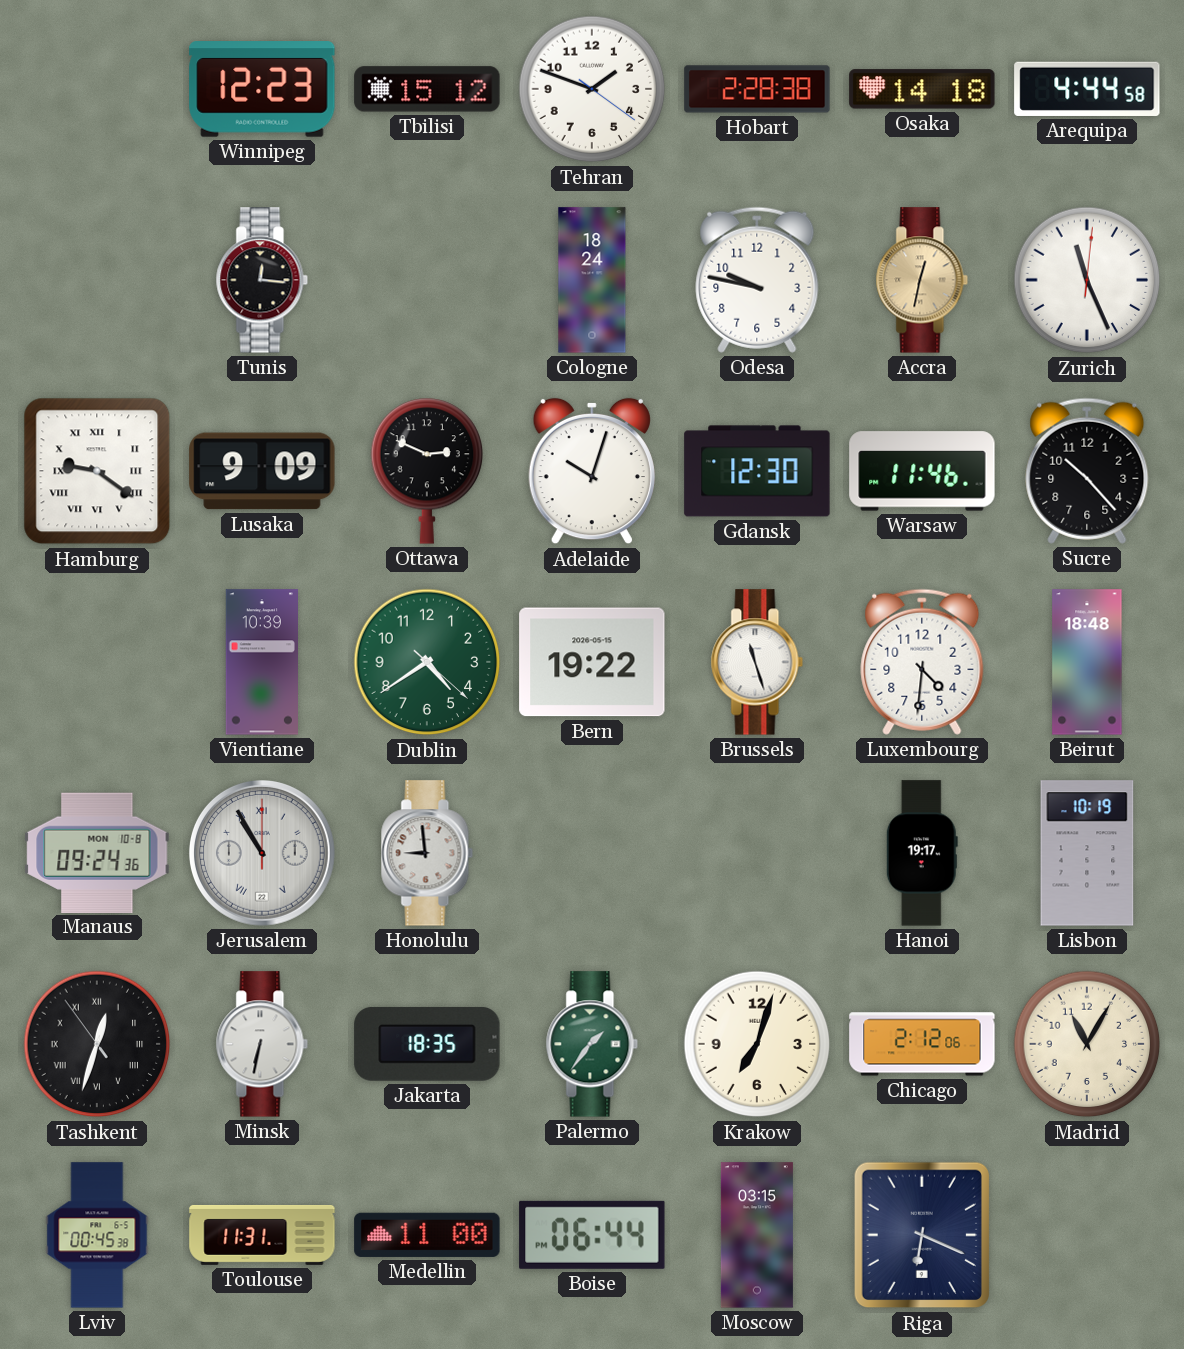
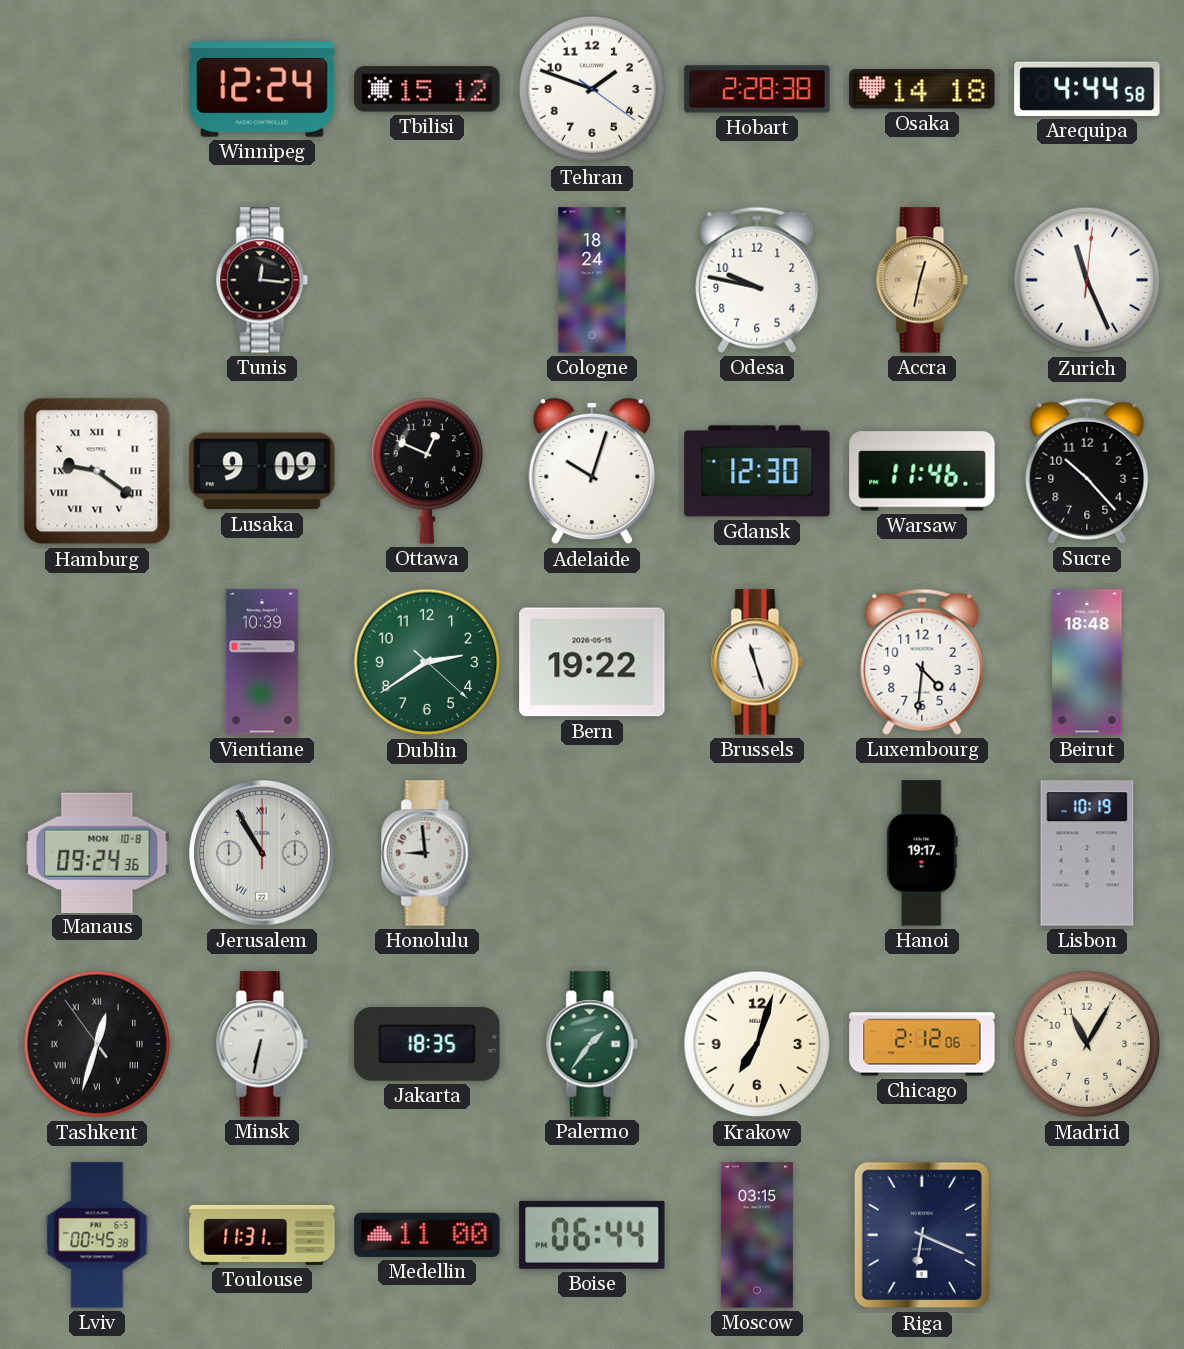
Winnipeg: 12:23 -> 12:24
Ottawa: 2:49 -> 12:49
Dublin: 4:39 -> 2:39
